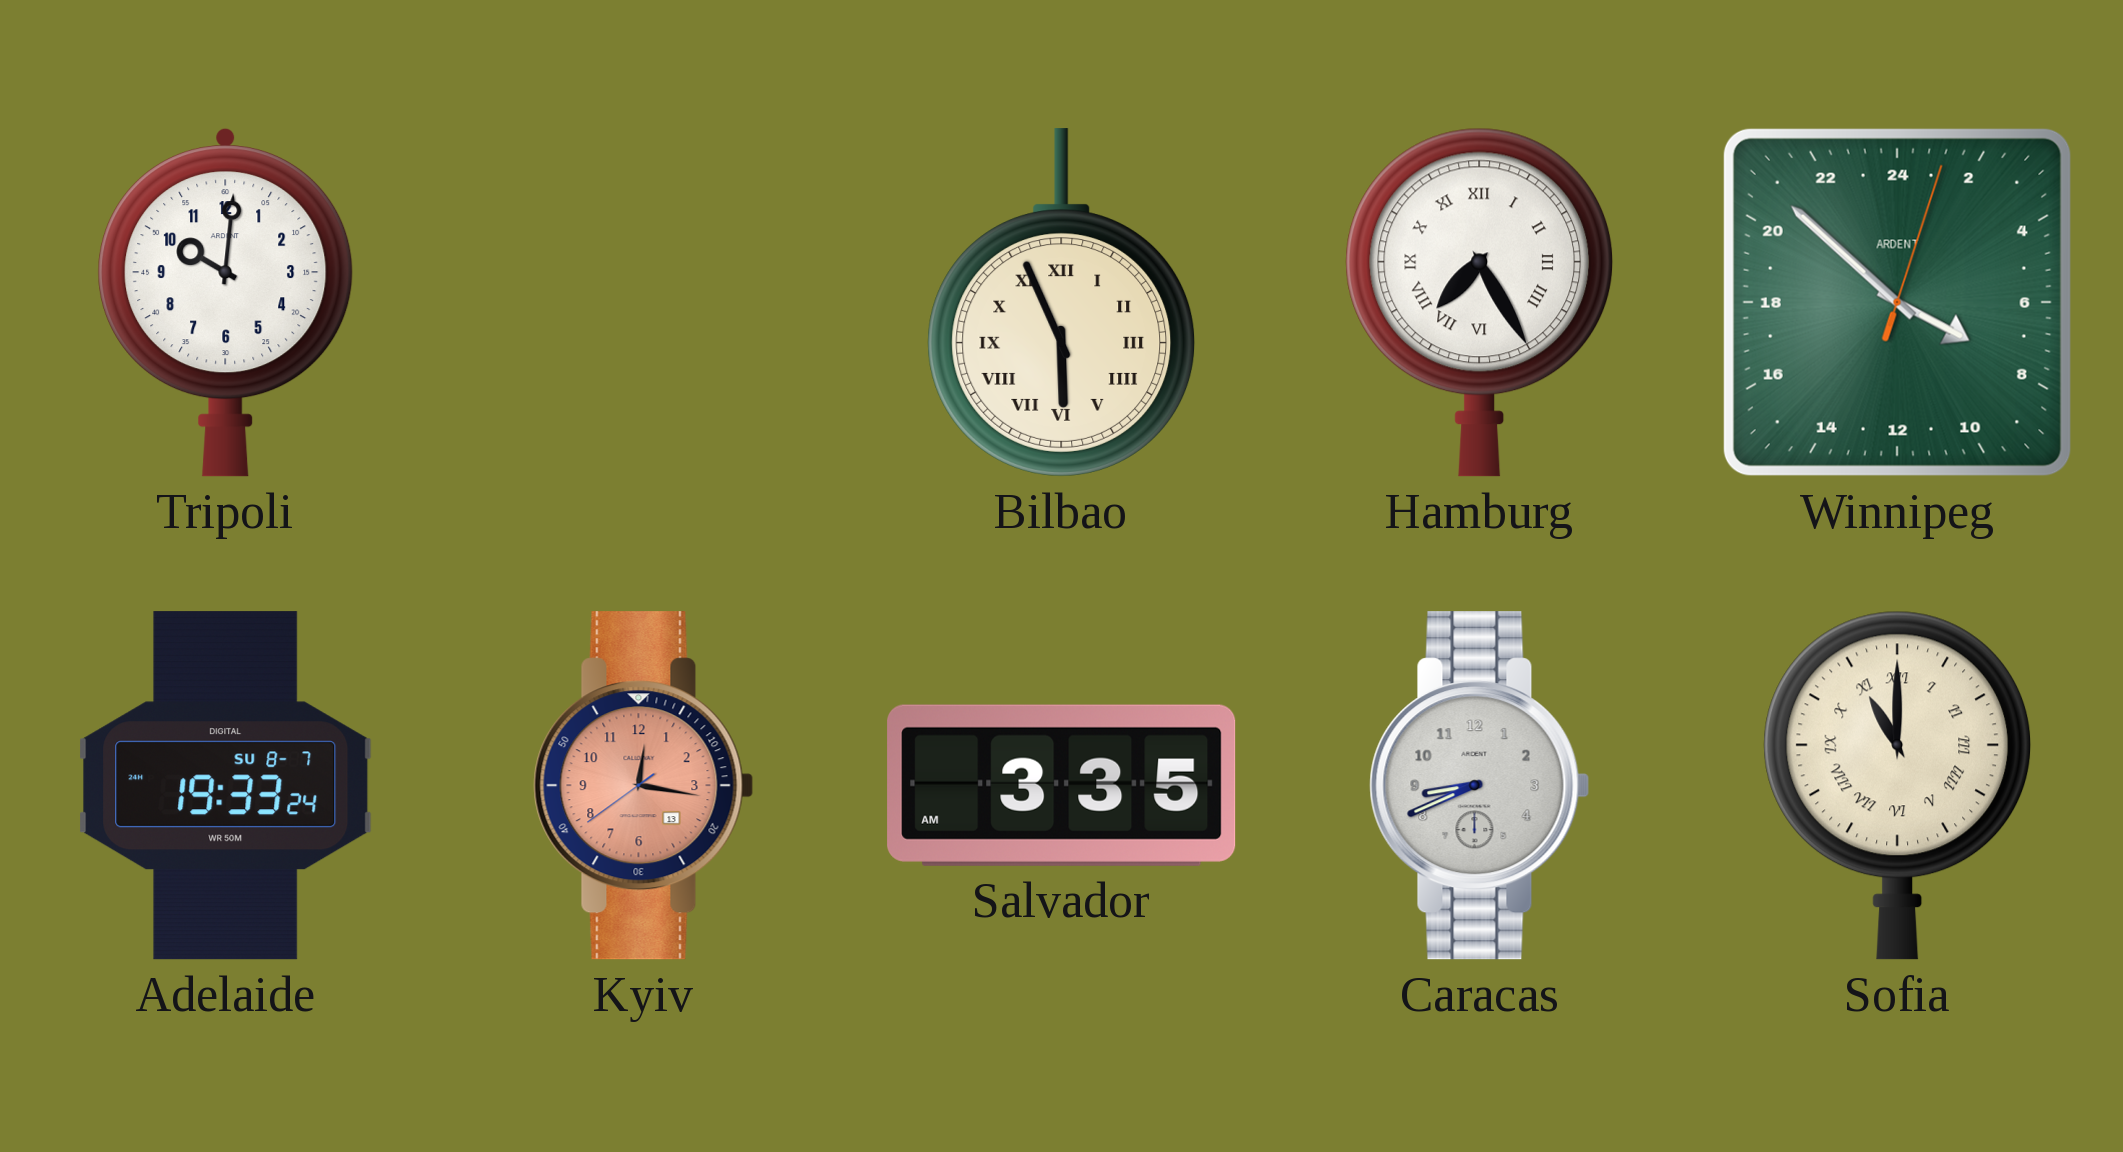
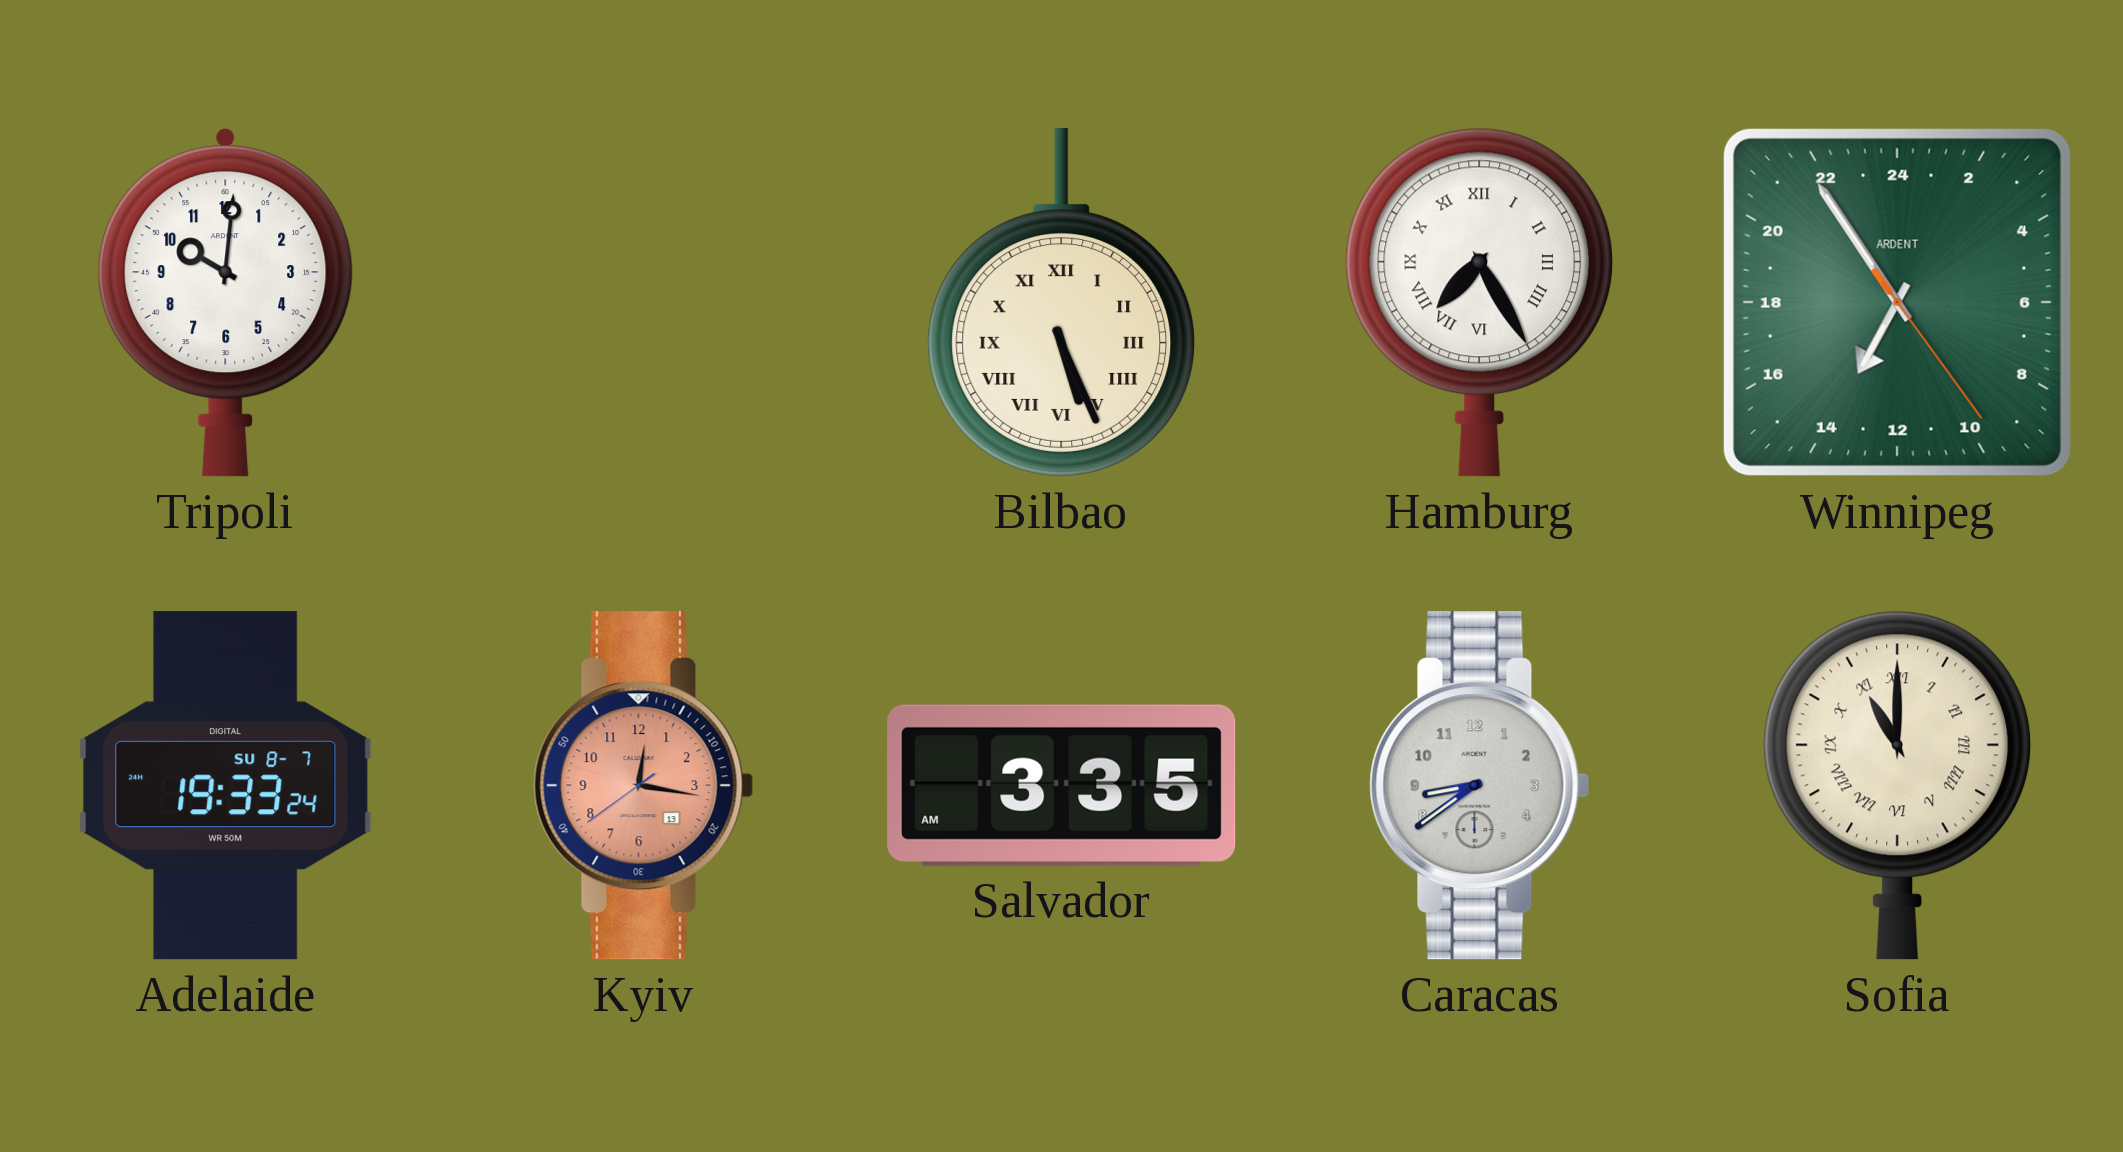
Bilbao: 5:56 -> 5:26
Winnipeg: 7:52 -> 13:54
Caracas: 8:41 -> 8:39
